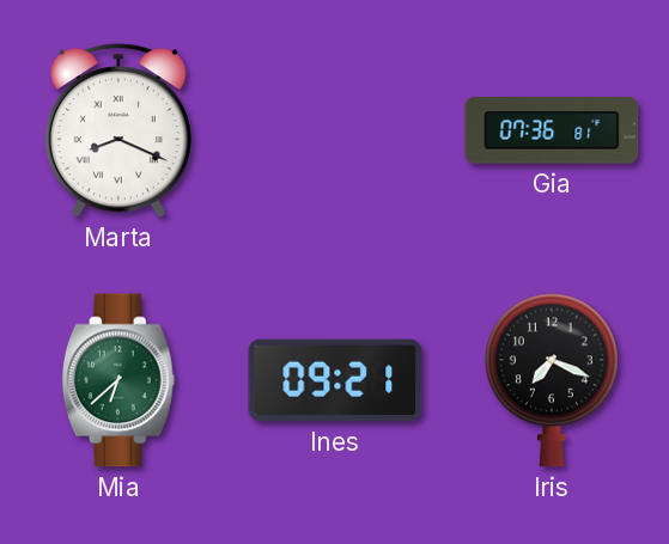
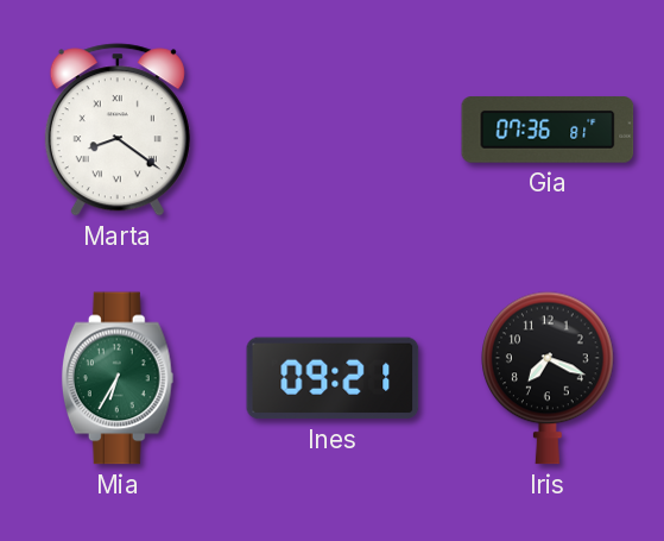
Marta: 8:19 -> 8:21
Mia: 6:38 -> 6:35
